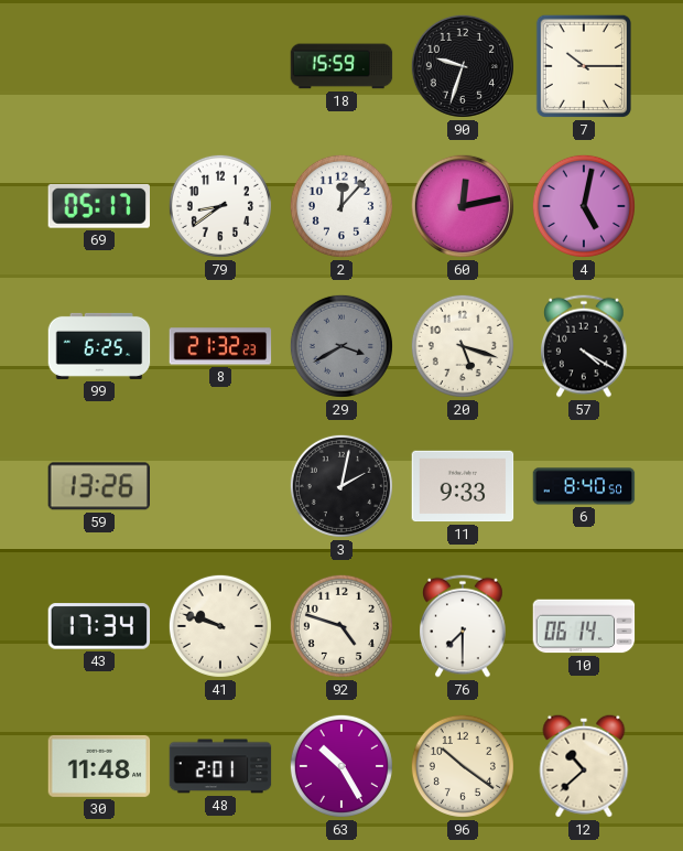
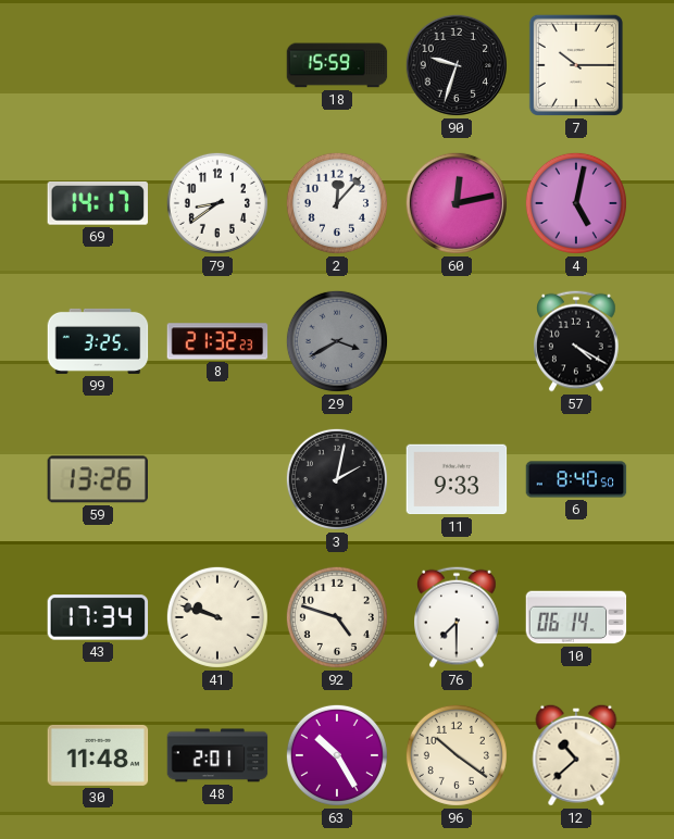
69: 05:17 -> 14:17
99: 6:25 -> 3:25
20: 5:18 -> none
